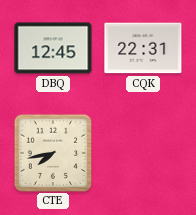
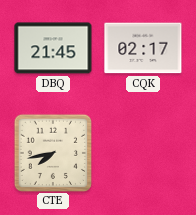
DBQ: 12:45 -> 21:45
CQK: 22:31 -> 02:17
